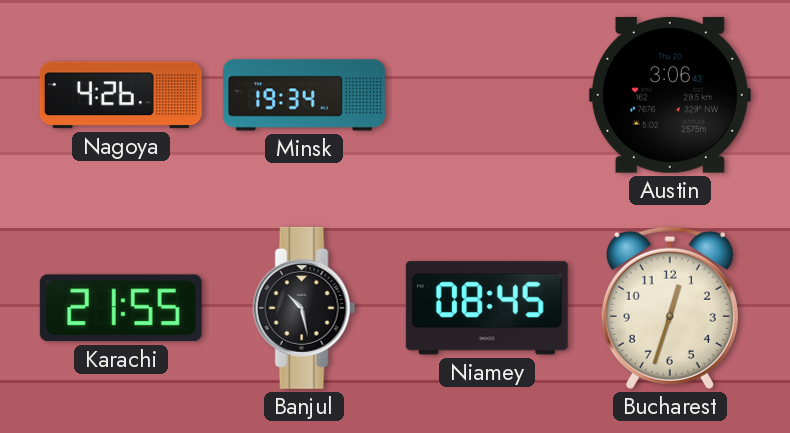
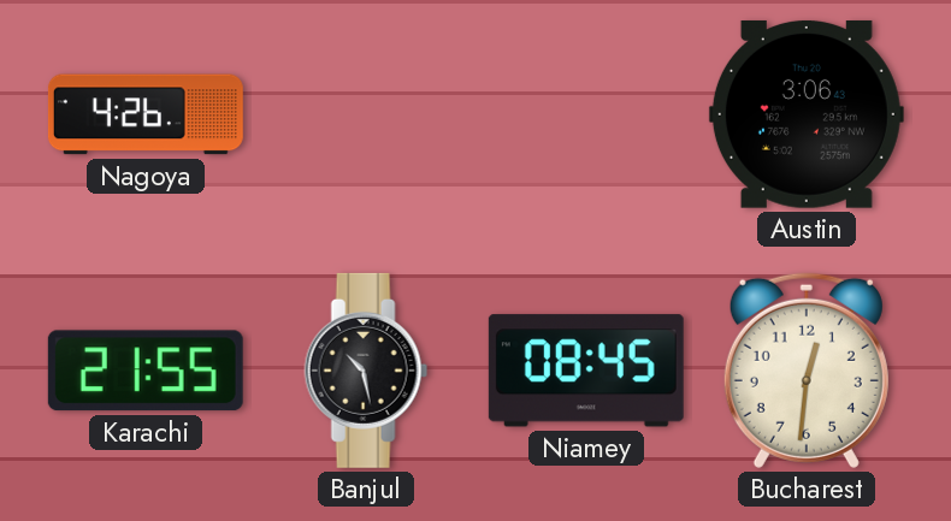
Minsk: 19:34 -> none
Bucharest: 12:33 -> 12:31
